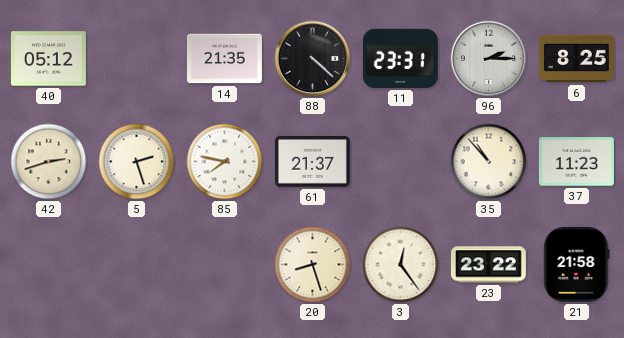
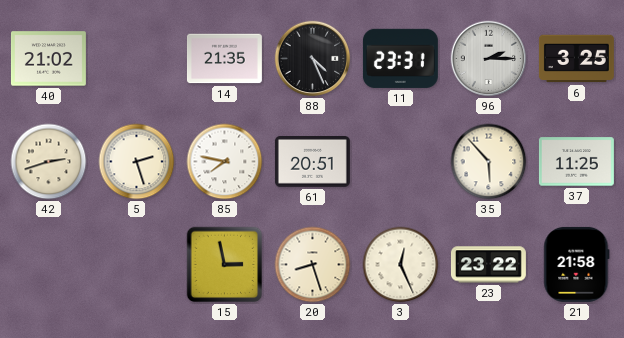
40: 05:12 -> 21:02
88: 4:22 -> 4:26
6: 8:25 -> 3:25
61: 21:37 -> 20:51
35: 10:53 -> 5:53
37: 11:23 -> 11:25
15: none -> 2:58
3: 12:24 -> 12:26
